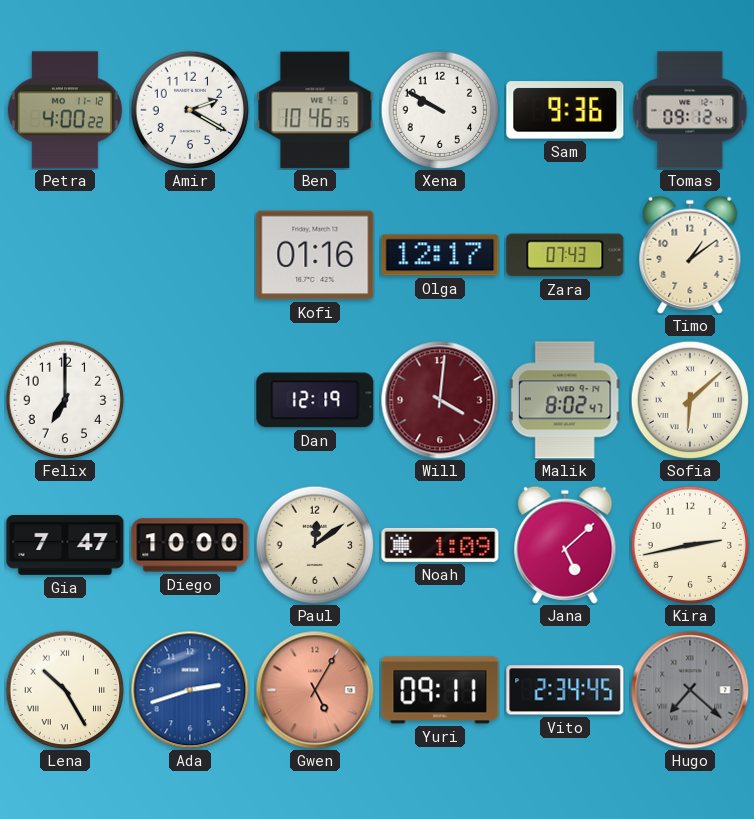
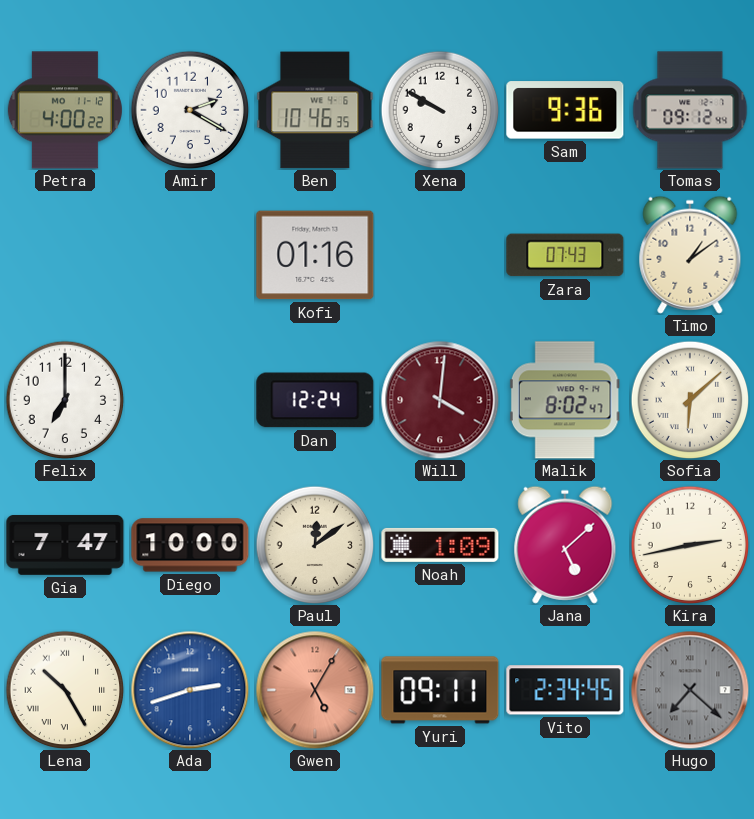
Olga: 12:17 -> none
Dan: 12:19 -> 12:24
